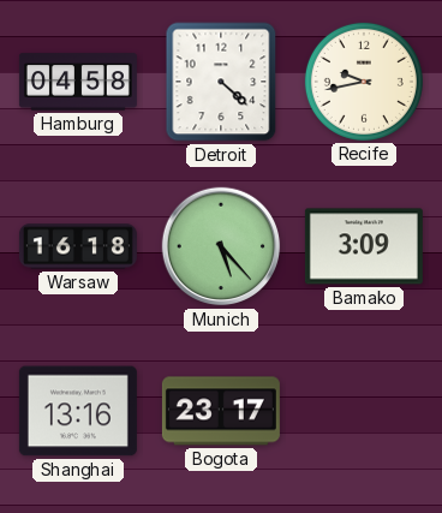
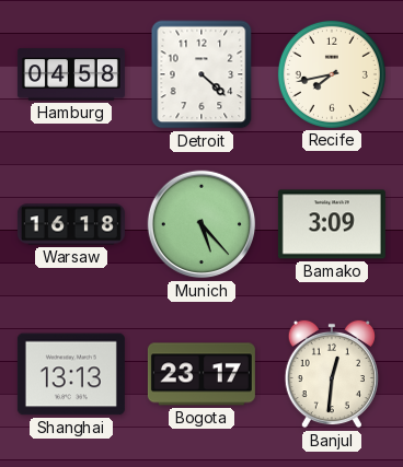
Recife: 9:43 -> 7:43
Shanghai: 13:16 -> 13:13
Banjul: none -> 12:31
